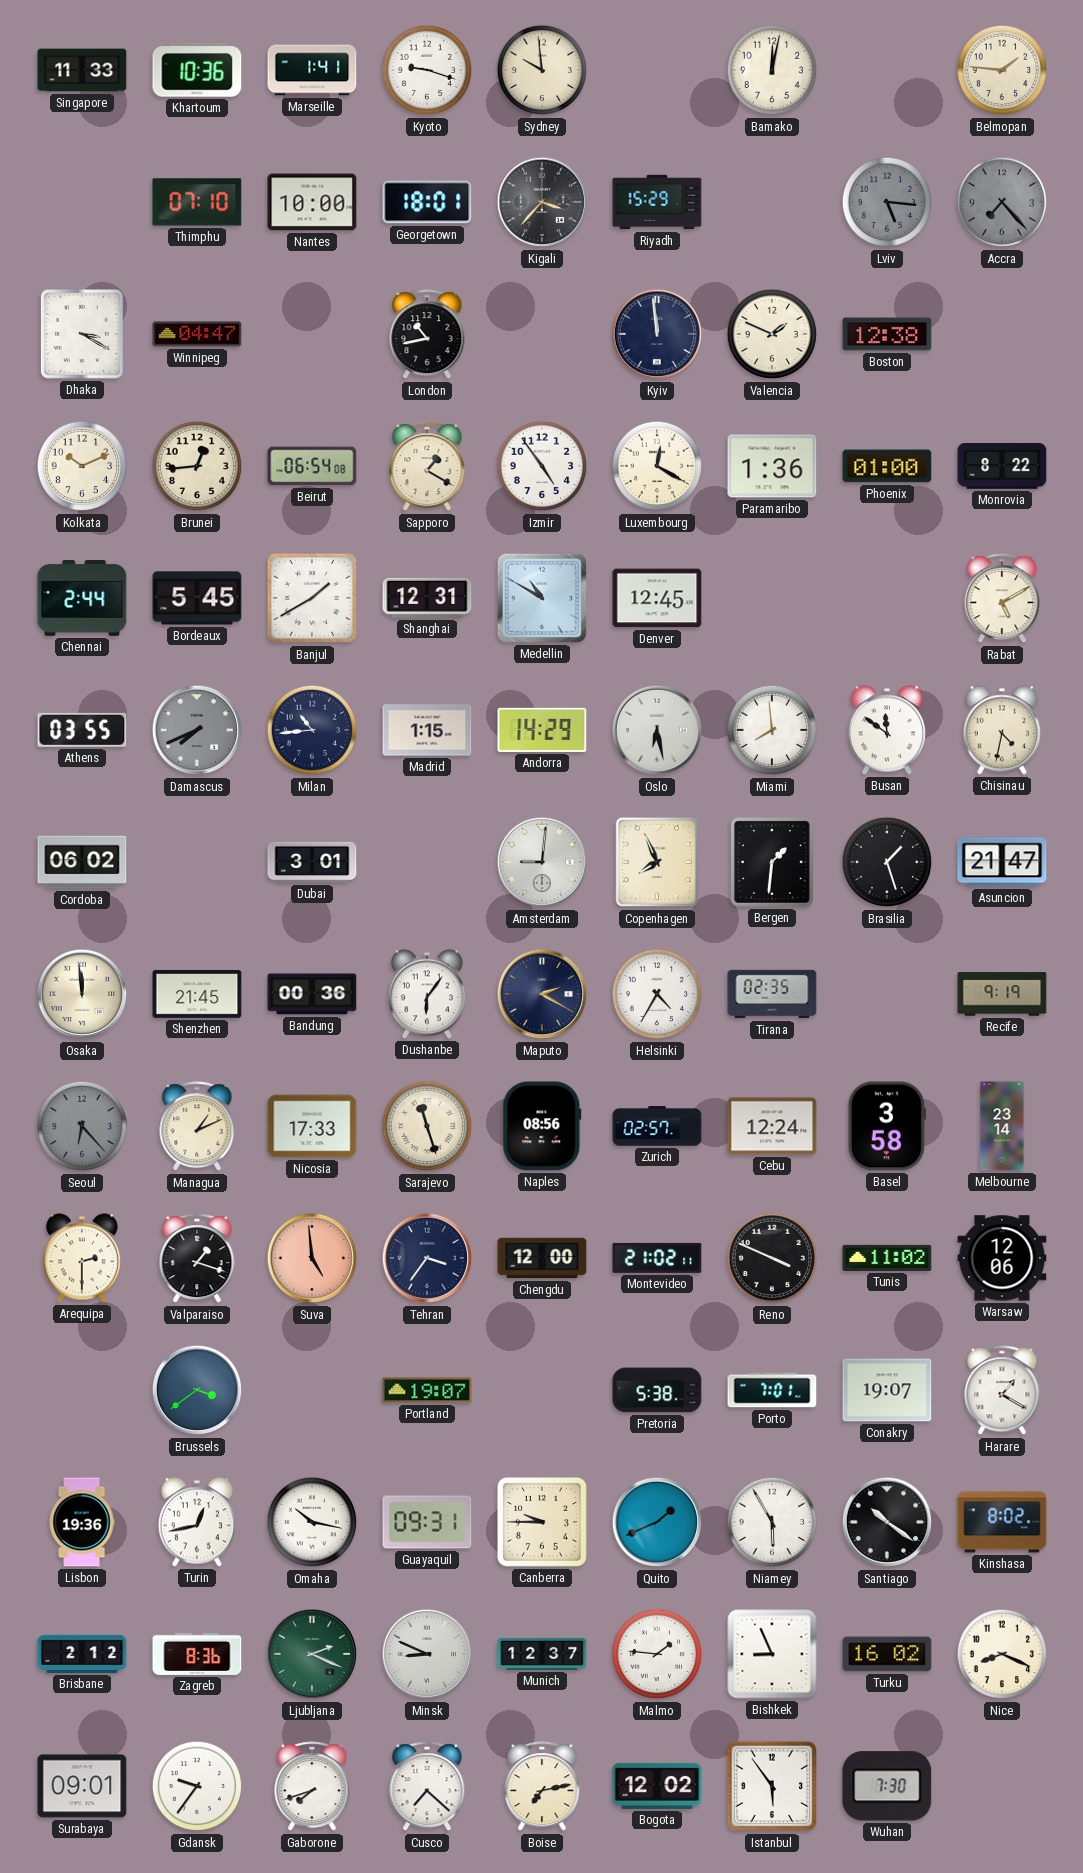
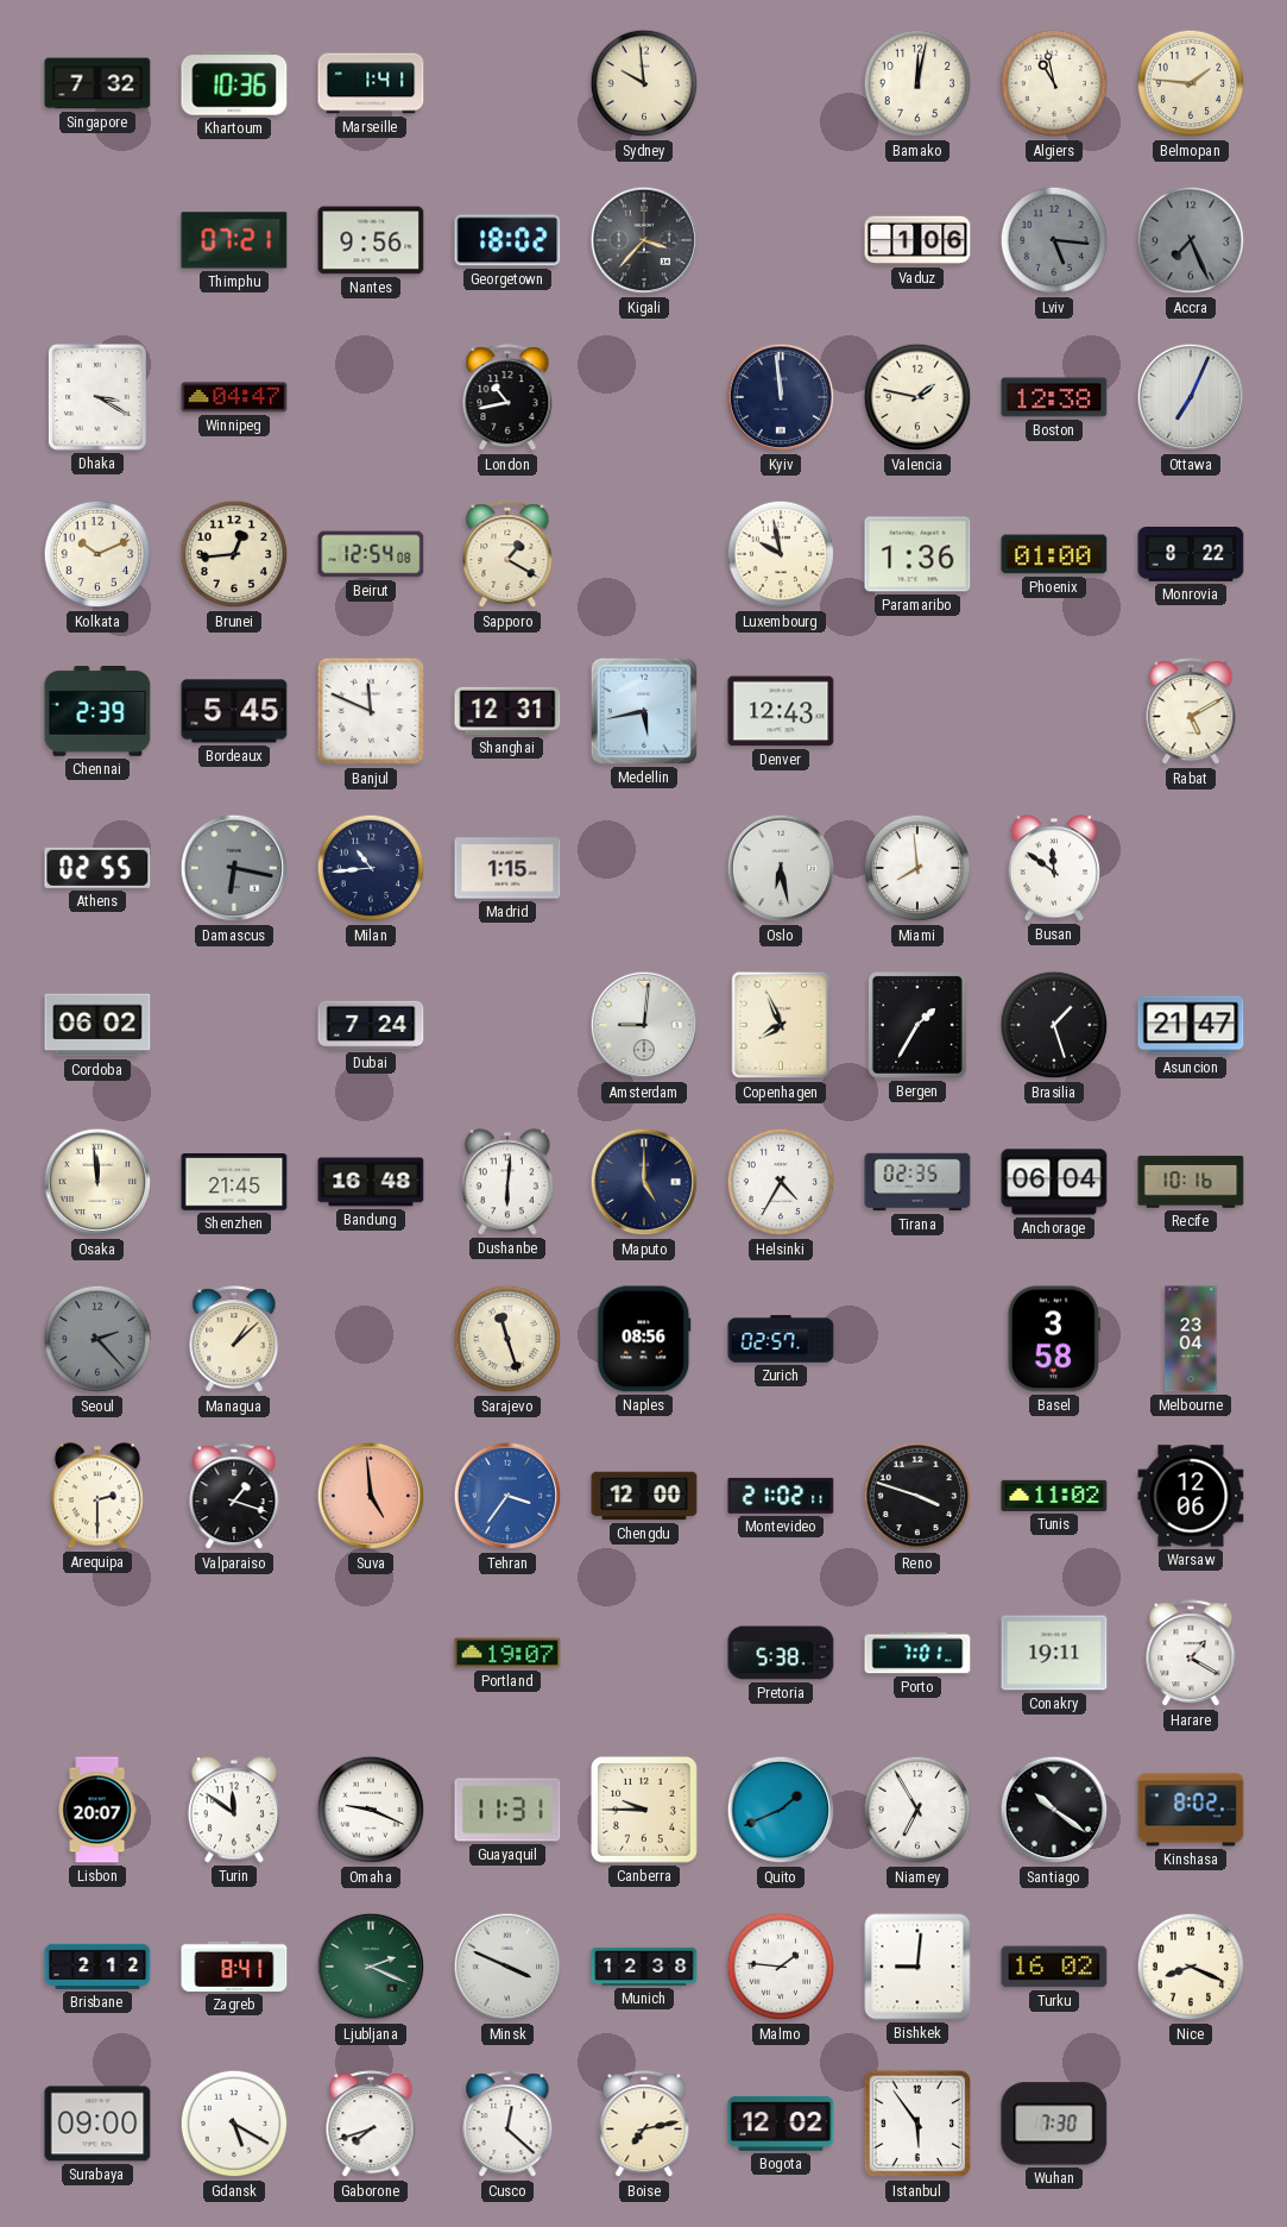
Singapore: 11:33 -> 7:32
Kyoto: 9:18 -> none
Algiers: none -> 10:58
Thimphu: 07:10 -> 07:21
Nantes: 10:00 -> 9:56
Georgetown: 18:01 -> 18:02
Riyadh: 15:29 -> none
Vaduz: none -> 1:06
Accra: 7:23 -> 7:26
Valencia: 1:49 -> 1:47
Ottawa: none -> 7:04
Beirut: 06:54 -> 12:54
Izmir: 4:54 -> none
Luxembourg: 12:20 -> 9:58
Chennai: 2:44 -> 2:39
Banjul: 1:40 -> 11:49
Medellin: 10:50 -> 5:43
Denver: 12:45 -> 12:43
Athens: 03:55 -> 02:55
Damascus: 7:41 -> 6:17
Andorra: 14:29 -> none
Chisinau: 4:32 -> none
Dubai: 3:01 -> 7:24
Bergen: 1:31 -> 1:35
Bandung: 00:36 -> 16:48
Dushanbe: 6:06 -> 6:01
Maputo: 2:20 -> 5:00
Anchorage: none -> 06:04
Recife: 9:19 -> 10:16
Seoul: 6:23 -> 2:23
Managua: 1:11 -> 1:08
Nicosia: 17:33 -> none
Cebu: 12:24 -> none
Melbourne: 23:14 -> 23:04
Tehran dial: navy -> blue
Reno: 3:49 -> 3:48
Brussels: 3:39 -> none
Conakry: 19:07 -> 19:11
Lisbon: 19:36 -> 20:07
Turin: 12:43 -> 11:51
Omaha: 10:17 -> 9:19
Guayaquil: 09:31 -> 11:31
Niamey: 5:55 -> 6:55
Zagreb: 8:36 -> 8:41
Minsk: 8:49 -> 3:49
Munich: 12:37 -> 12:38
Bishkek: 8:56 -> 9:01
Surabaya: 09:01 -> 09:00
Gdansk: 9:36 -> 5:20
Cusco: 7:22 -> 12:22
